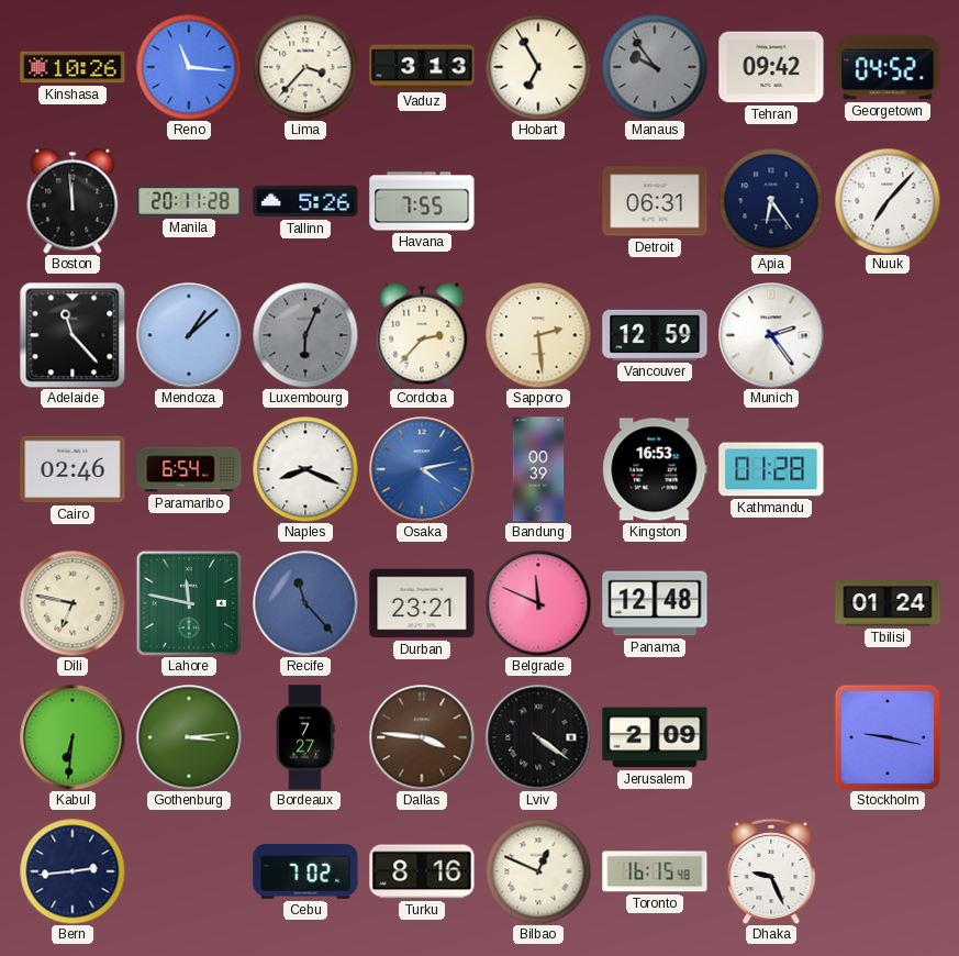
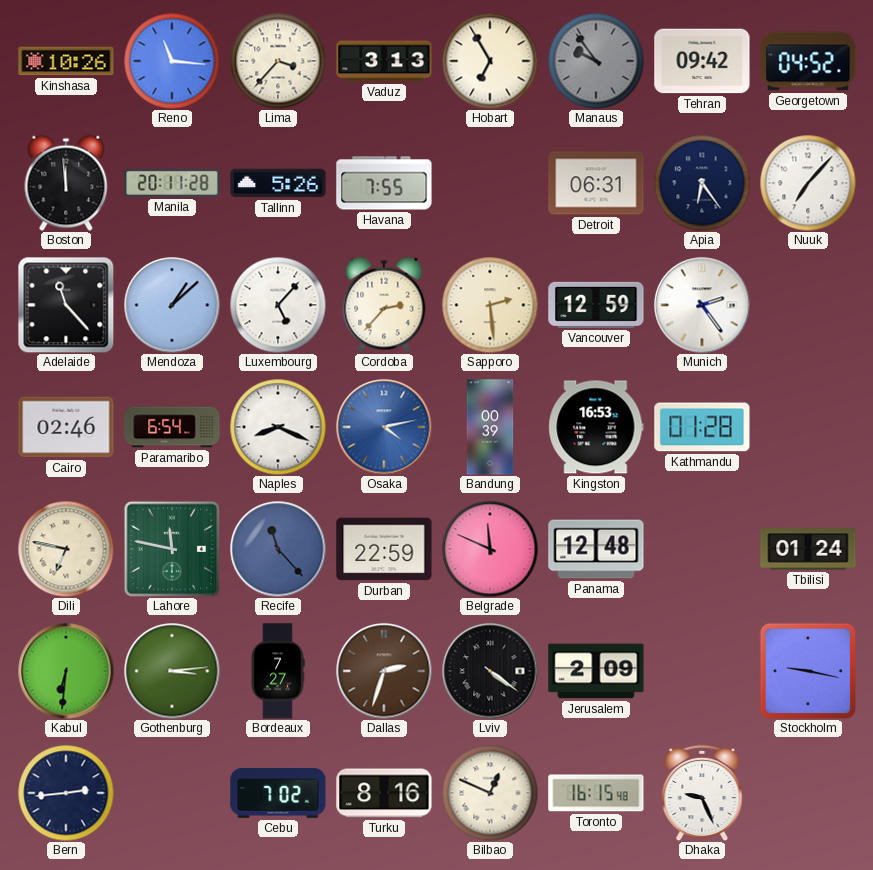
Luxembourg: 6:04 -> 5:07
Luxembourg dial: grey -> white
Durban: 23:21 -> 22:59
Dallas: 3:46 -> 2:33
